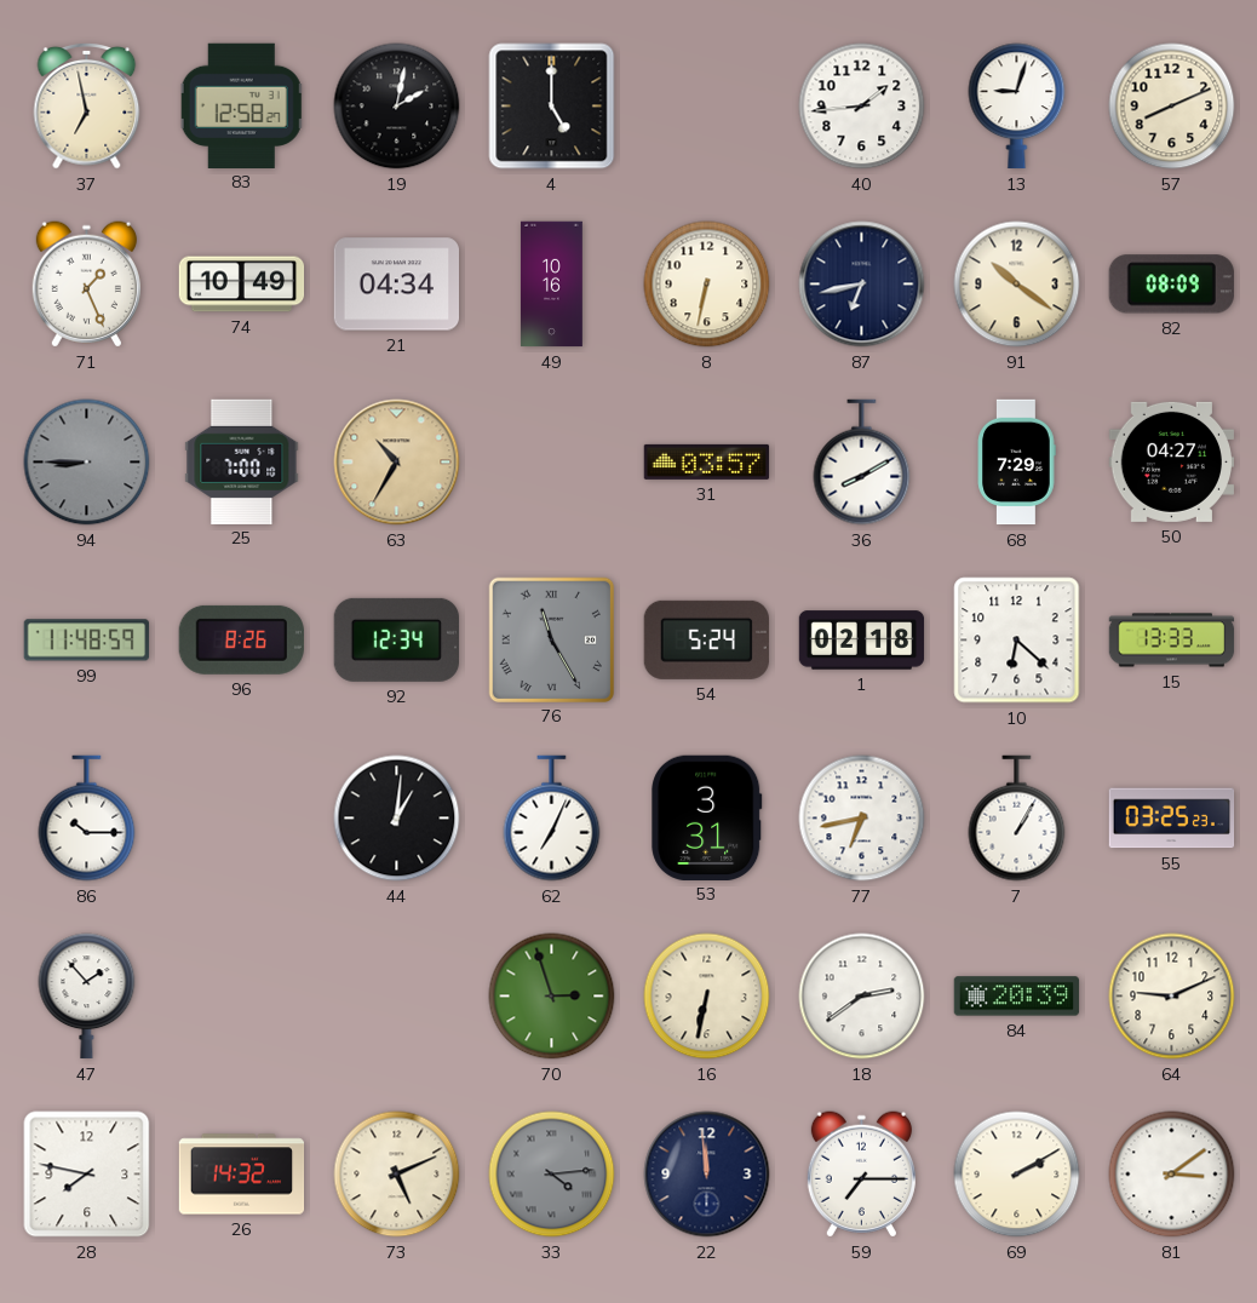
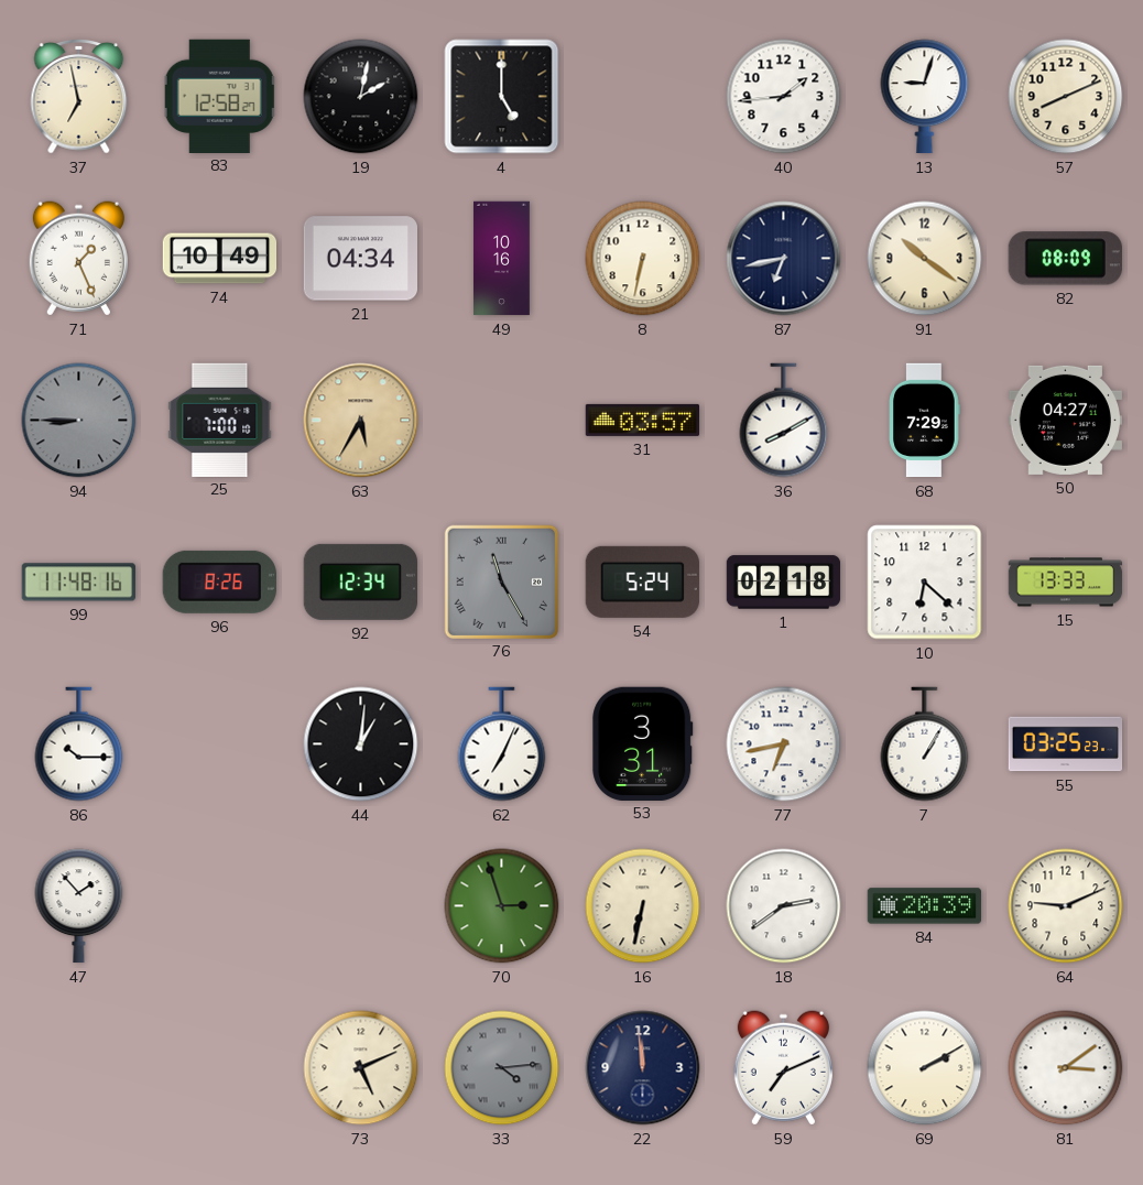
63: 10:35 -> 5:35
99: 11:48:59 -> 11:48:16
28: 7:47 -> none
26: 14:32 -> none
59: 7:15 -> 7:11
